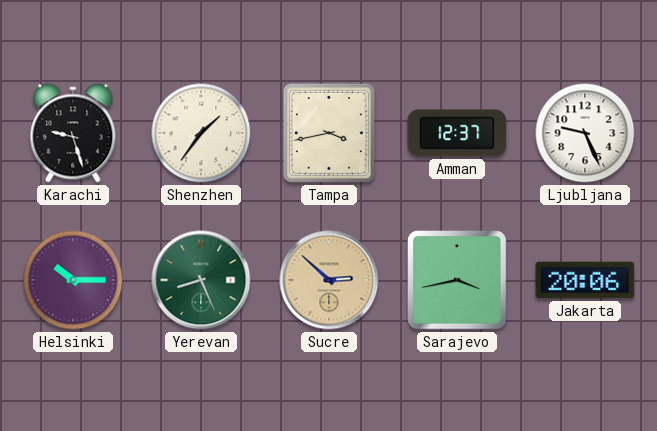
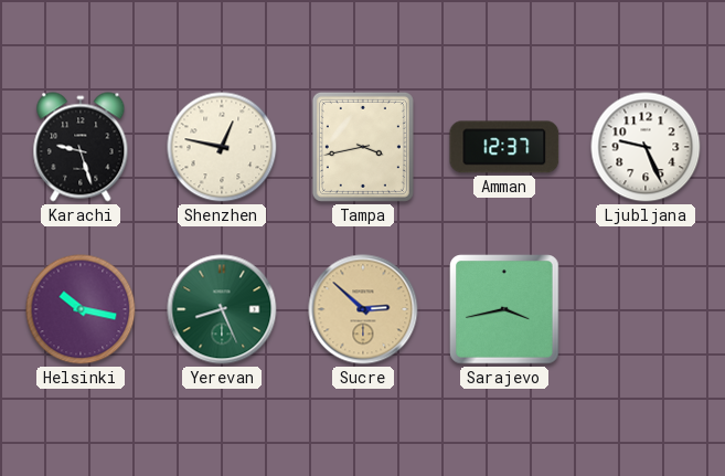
Shenzhen: 1:36 -> 12:47
Helsinki: 10:15 -> 10:17
Jakarta: 20:06 -> none
